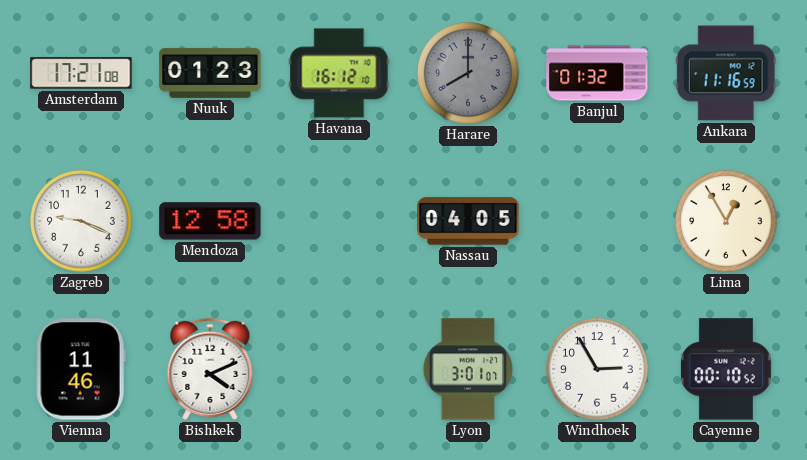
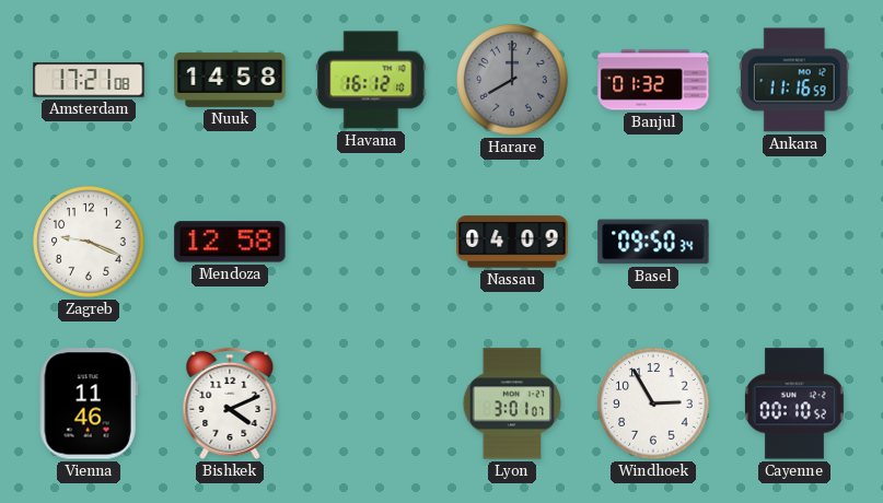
Nuuk: 01:23 -> 14:58
Nassau: 04:05 -> 04:09
Basel: none -> 09:50
Lima: 12:55 -> none
